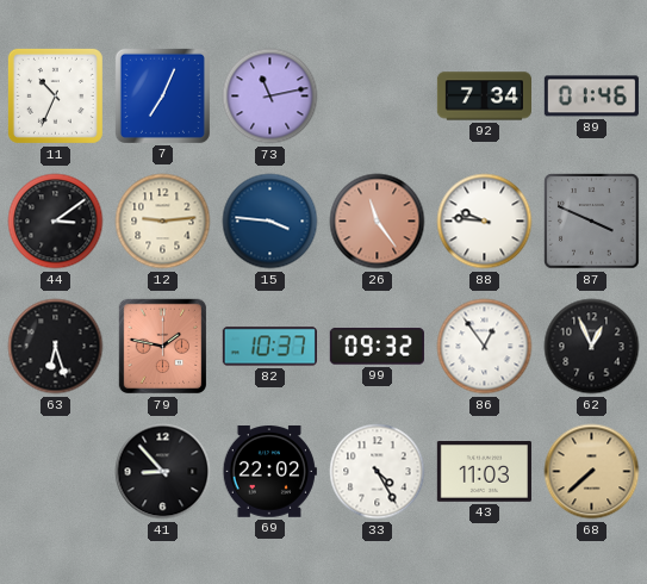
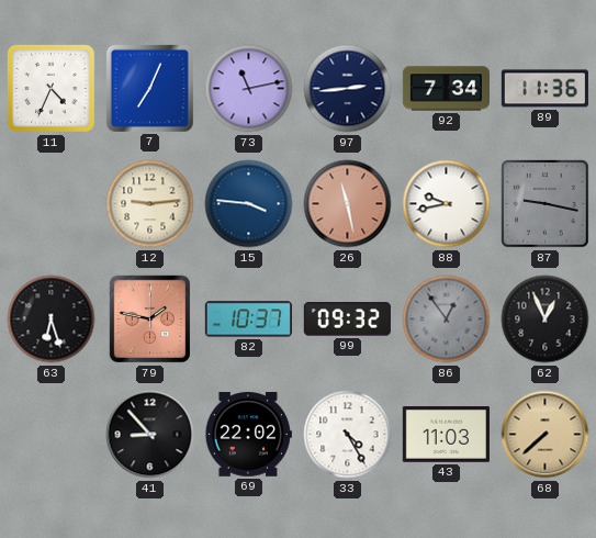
11: 10:34 -> 4:34
97: none -> 2:44
89: 01:46 -> 11:36
44: 3:09 -> none
26: 11:24 -> 11:28
88: 9:46 -> 9:43
87: 3:49 -> 9:17
86 dial: white -> grey
